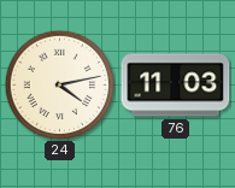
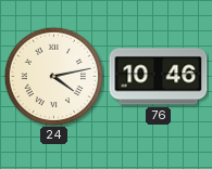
76: 11:03 -> 10:46
